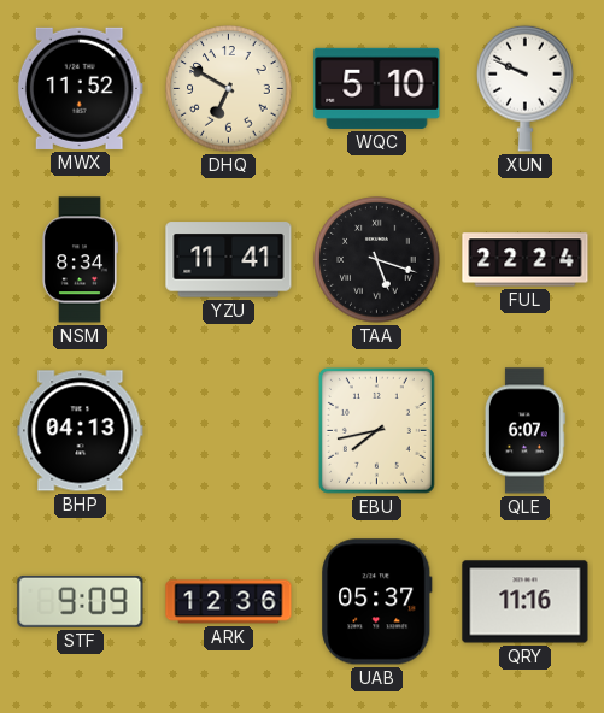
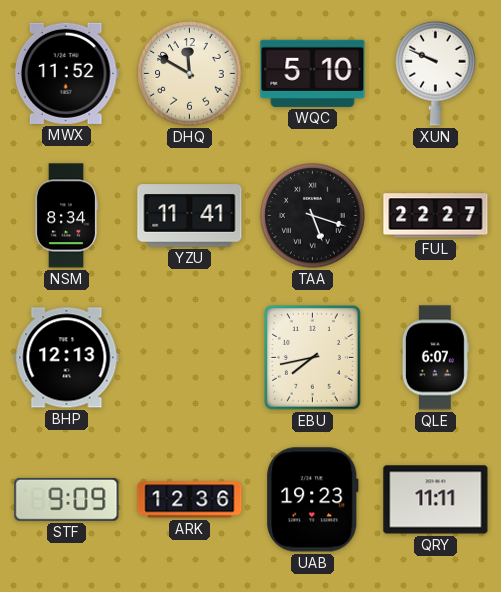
DHQ: 6:50 -> 11:50
FUL: 22:24 -> 22:27
BHP: 04:13 -> 12:13
UAB: 05:37 -> 19:23
QRY: 11:16 -> 11:11
